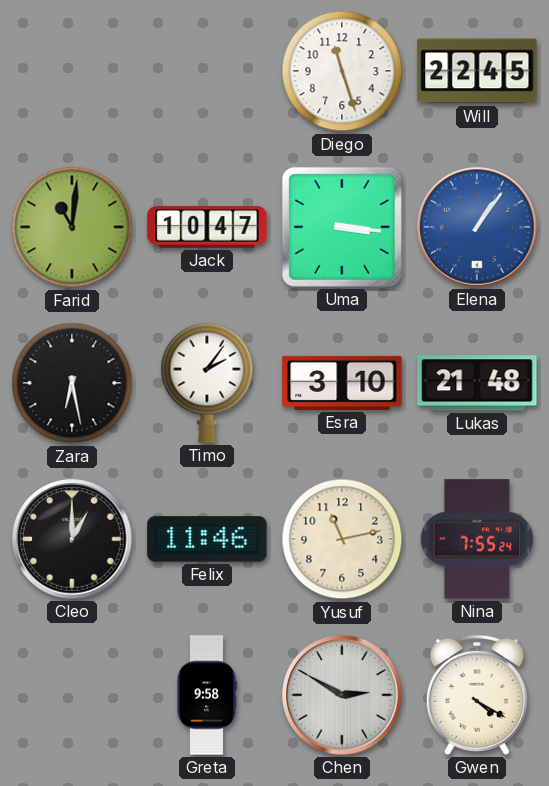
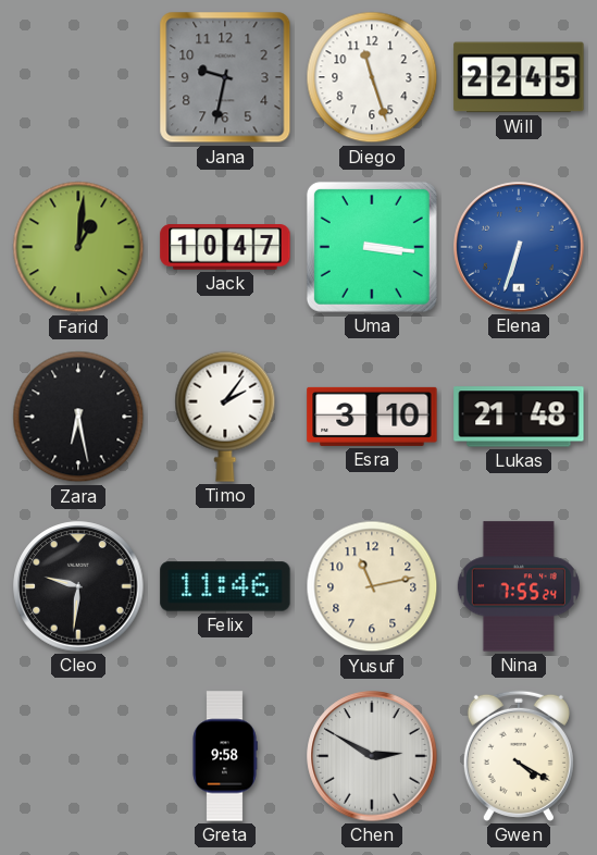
Jana: none -> 9:32
Farid: 11:01 -> 1:01
Elena: 1:06 -> 6:33
Cleo: 1:00 -> 9:31
